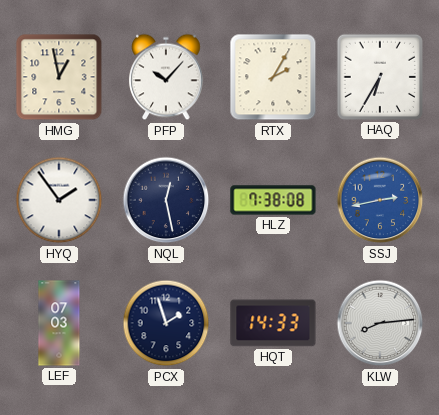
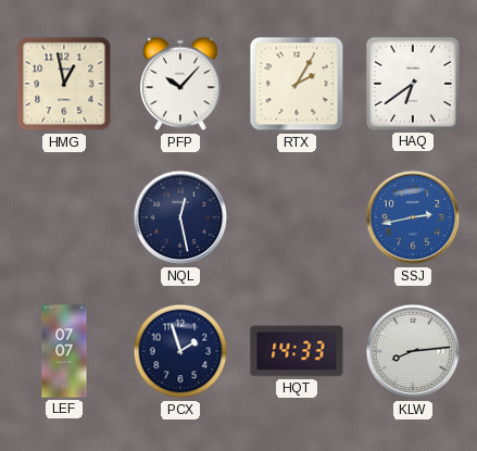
HAQ: 6:35 -> 6:39
HYQ: 1:54 -> none
HLZ: 7:38 -> none
LEF: 07:03 -> 07:07
